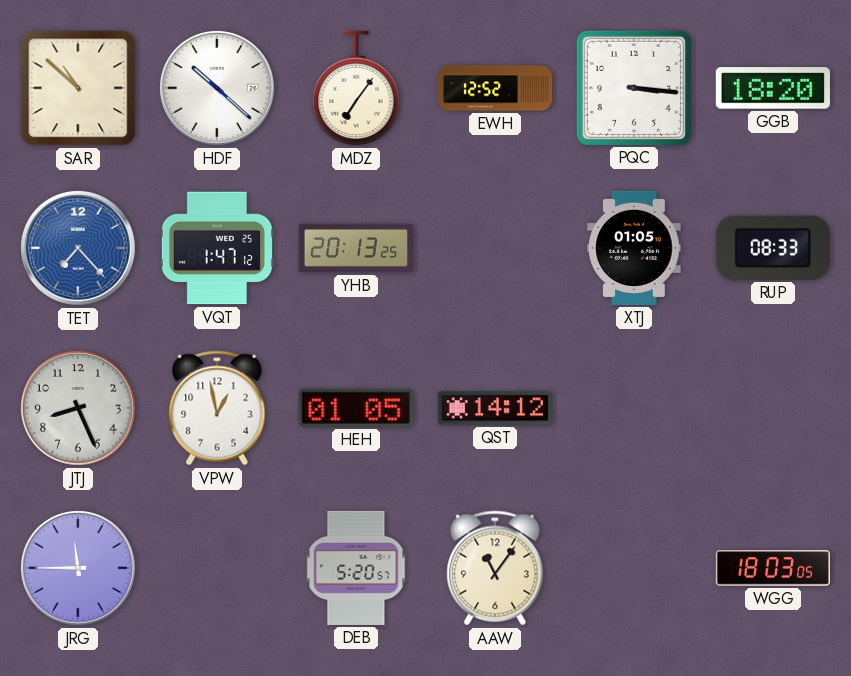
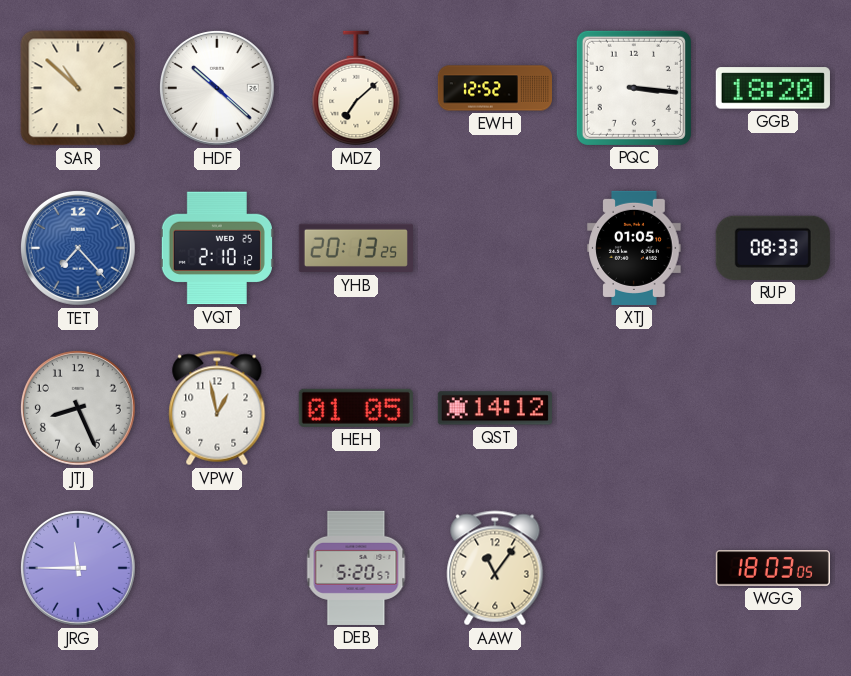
MDZ: 7:06 -> 7:08
VQT: 1:47 -> 2:10
